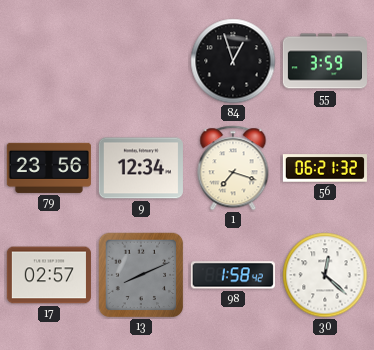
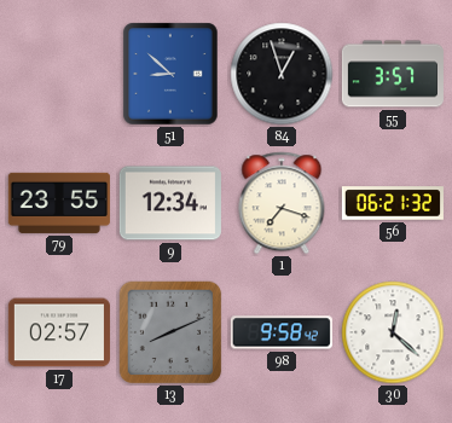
51: none -> 8:52
55: 3:59 -> 3:57
79: 23:56 -> 23:55
98: 1:58 -> 9:58
